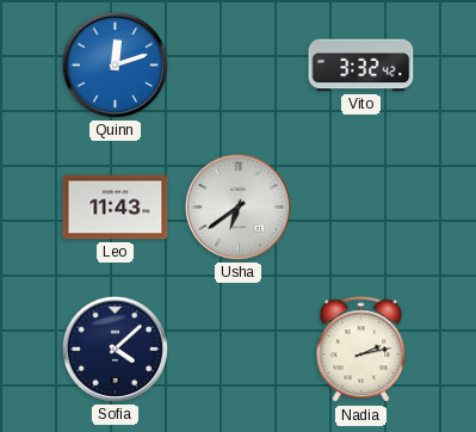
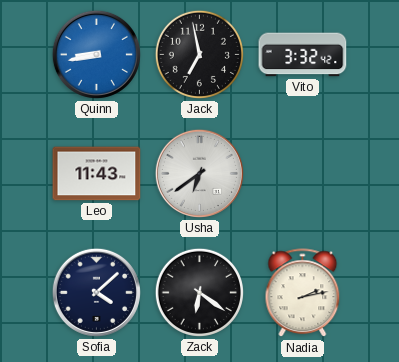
Quinn: 12:12 -> 8:43
Jack: none -> 6:58
Zack: none -> 6:21
